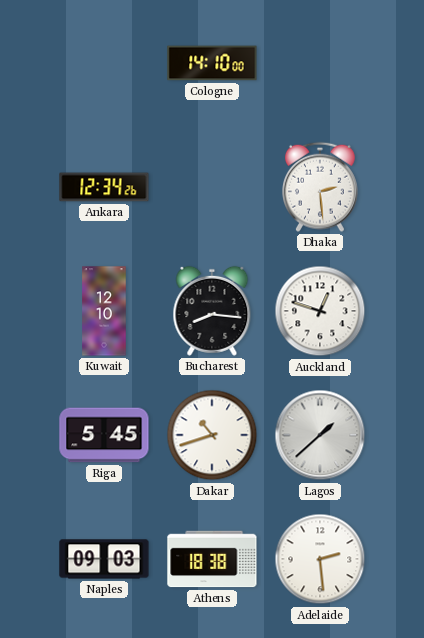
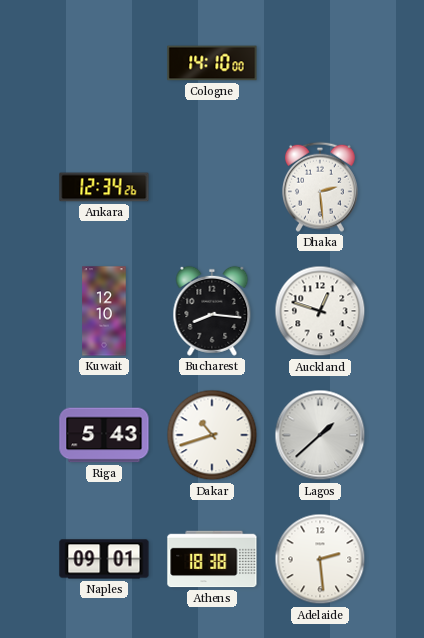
Riga: 5:45 -> 5:43
Naples: 09:03 -> 09:01
